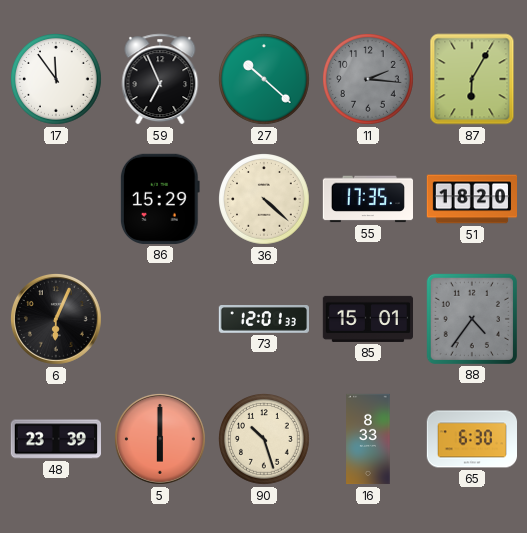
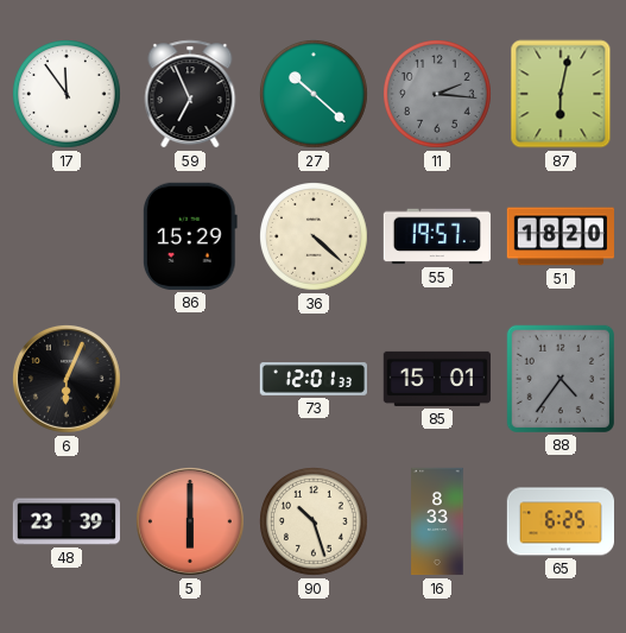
87: 6:05 -> 6:02
55: 17:35 -> 19:57
65: 6:30 -> 6:25
